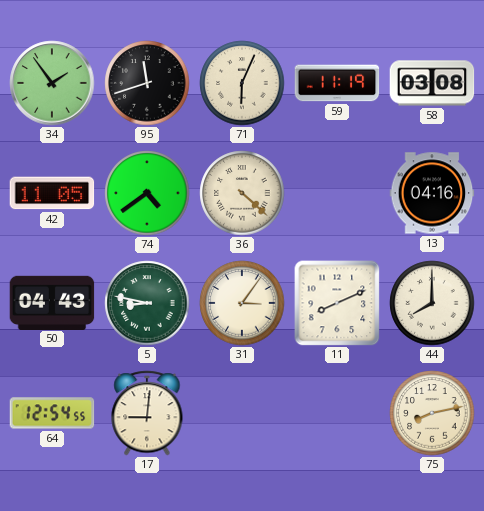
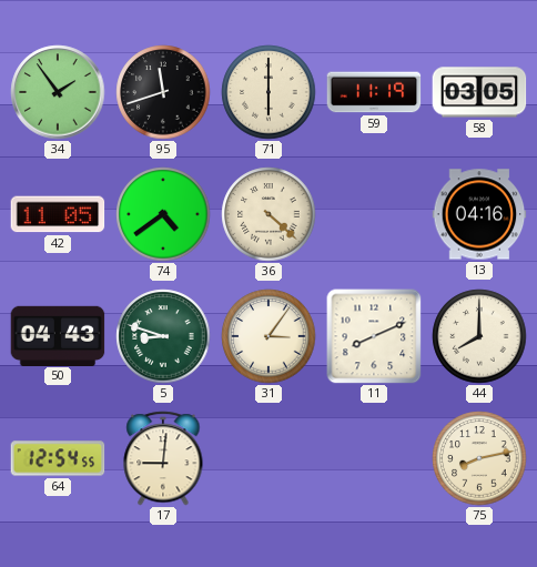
71: 6:04 -> 6:00
58: 03:08 -> 03:05
5: 8:47 -> 8:48
